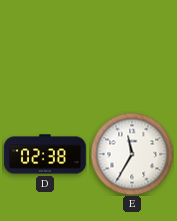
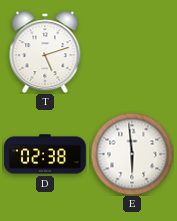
T: none -> 5:12
E: 11:35 -> 5:59
